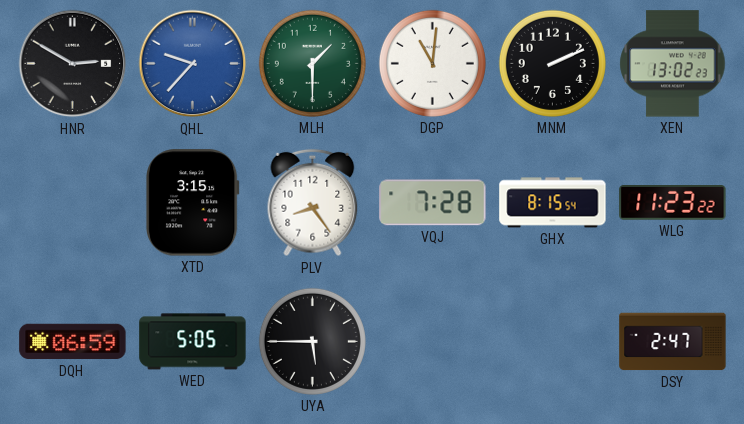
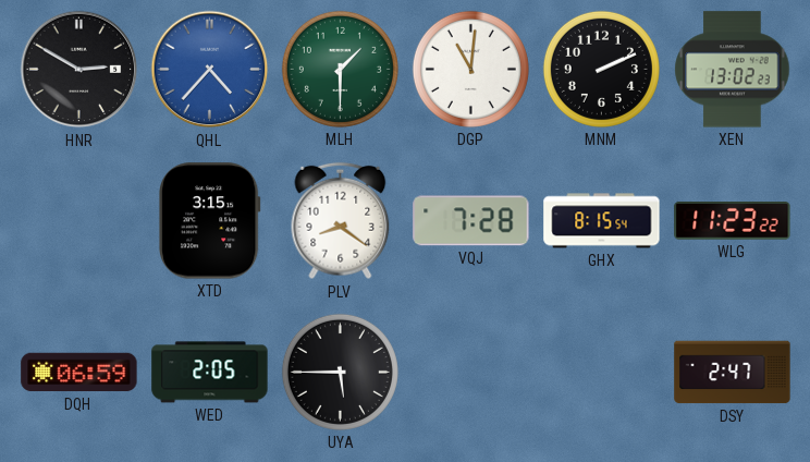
QHL: 9:37 -> 4:37
PLV: 8:24 -> 8:21
WED: 5:05 -> 2:05
